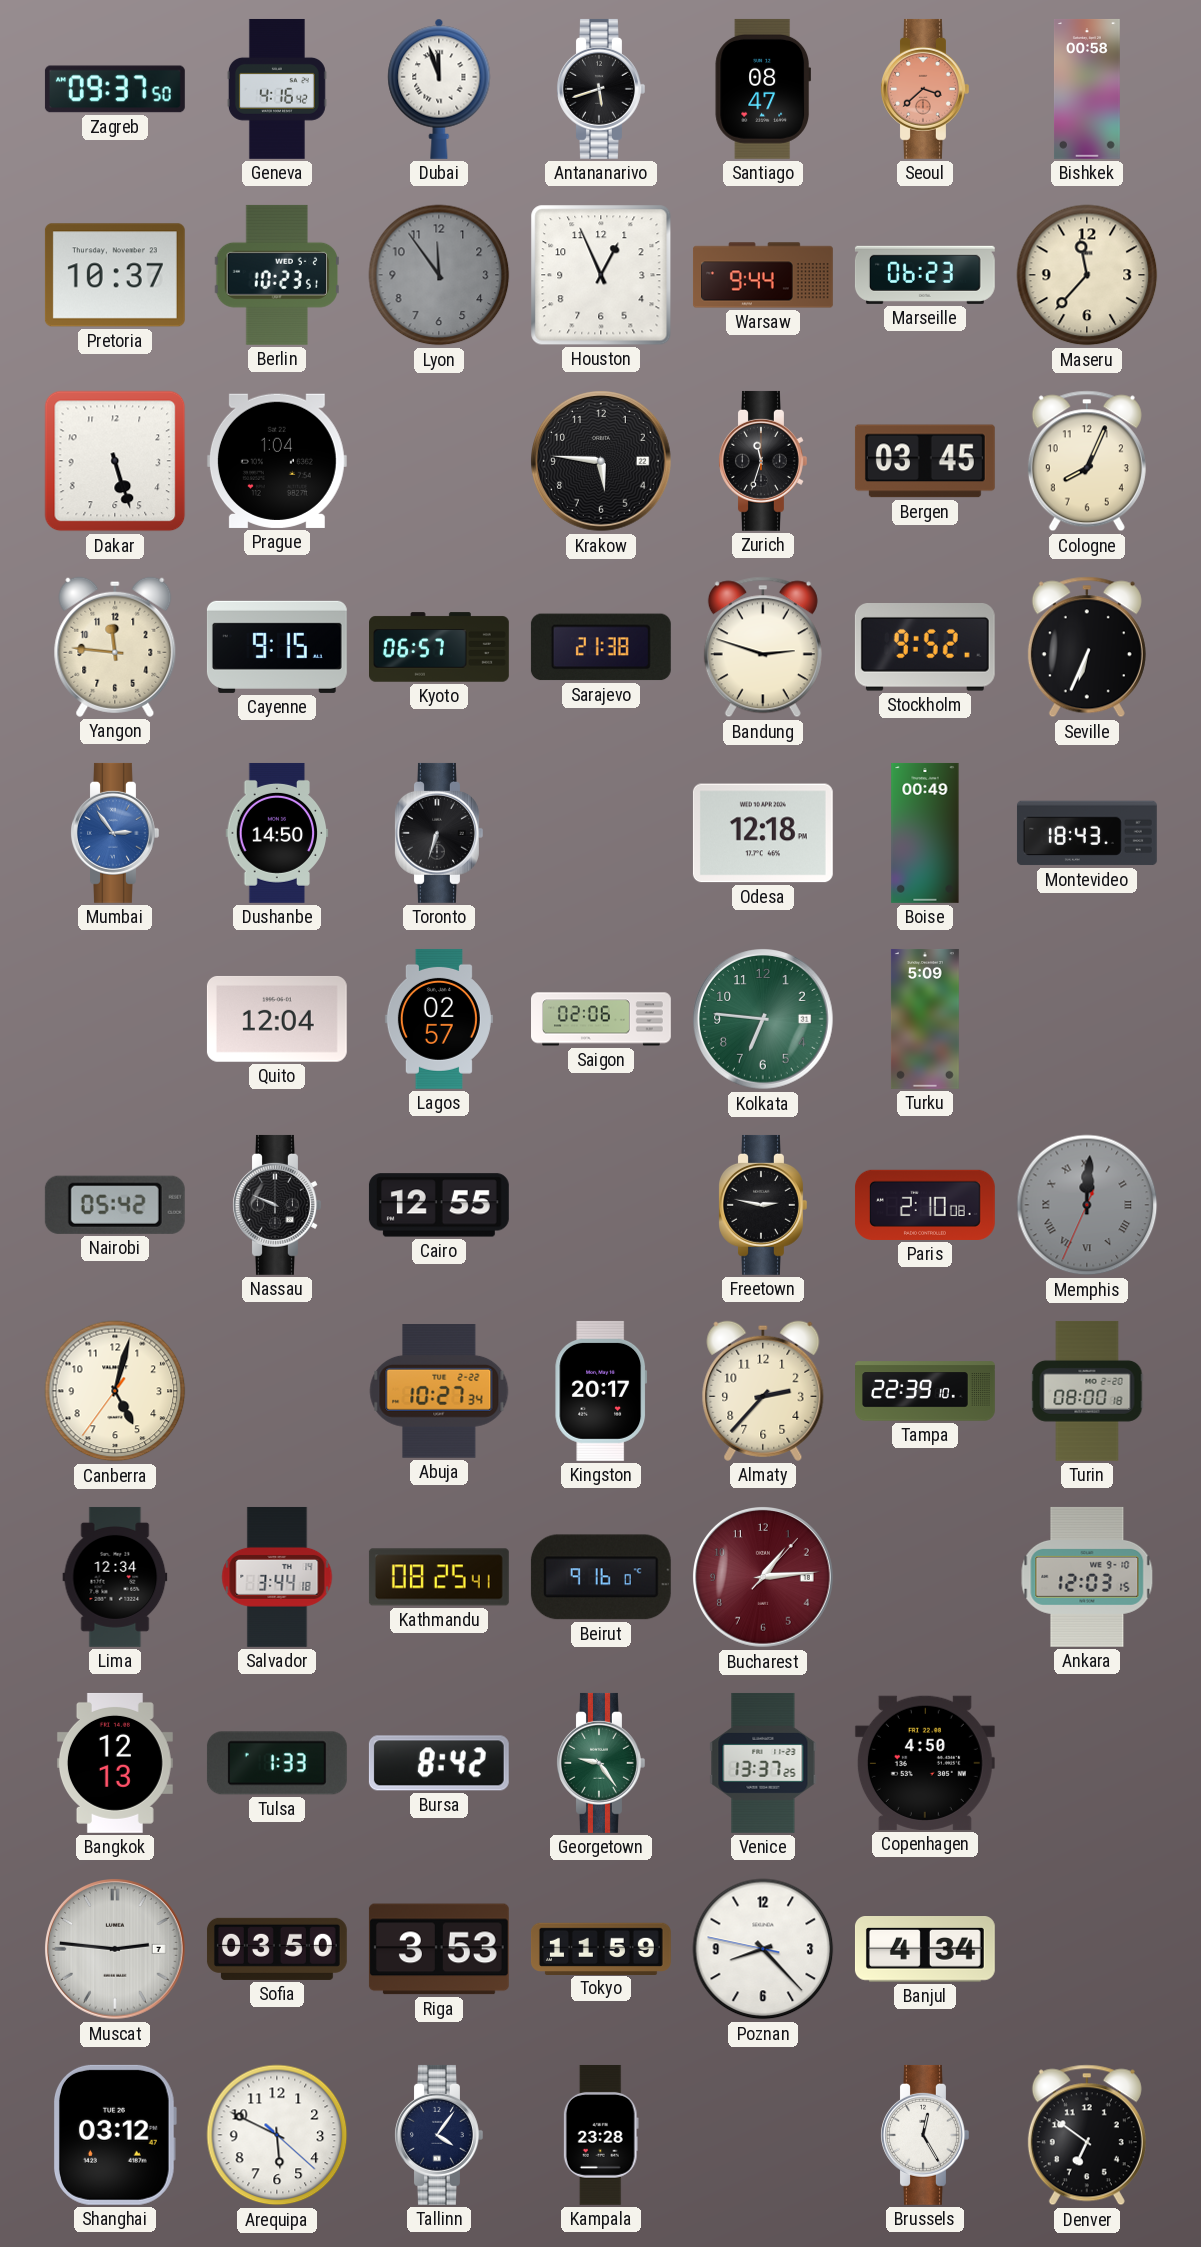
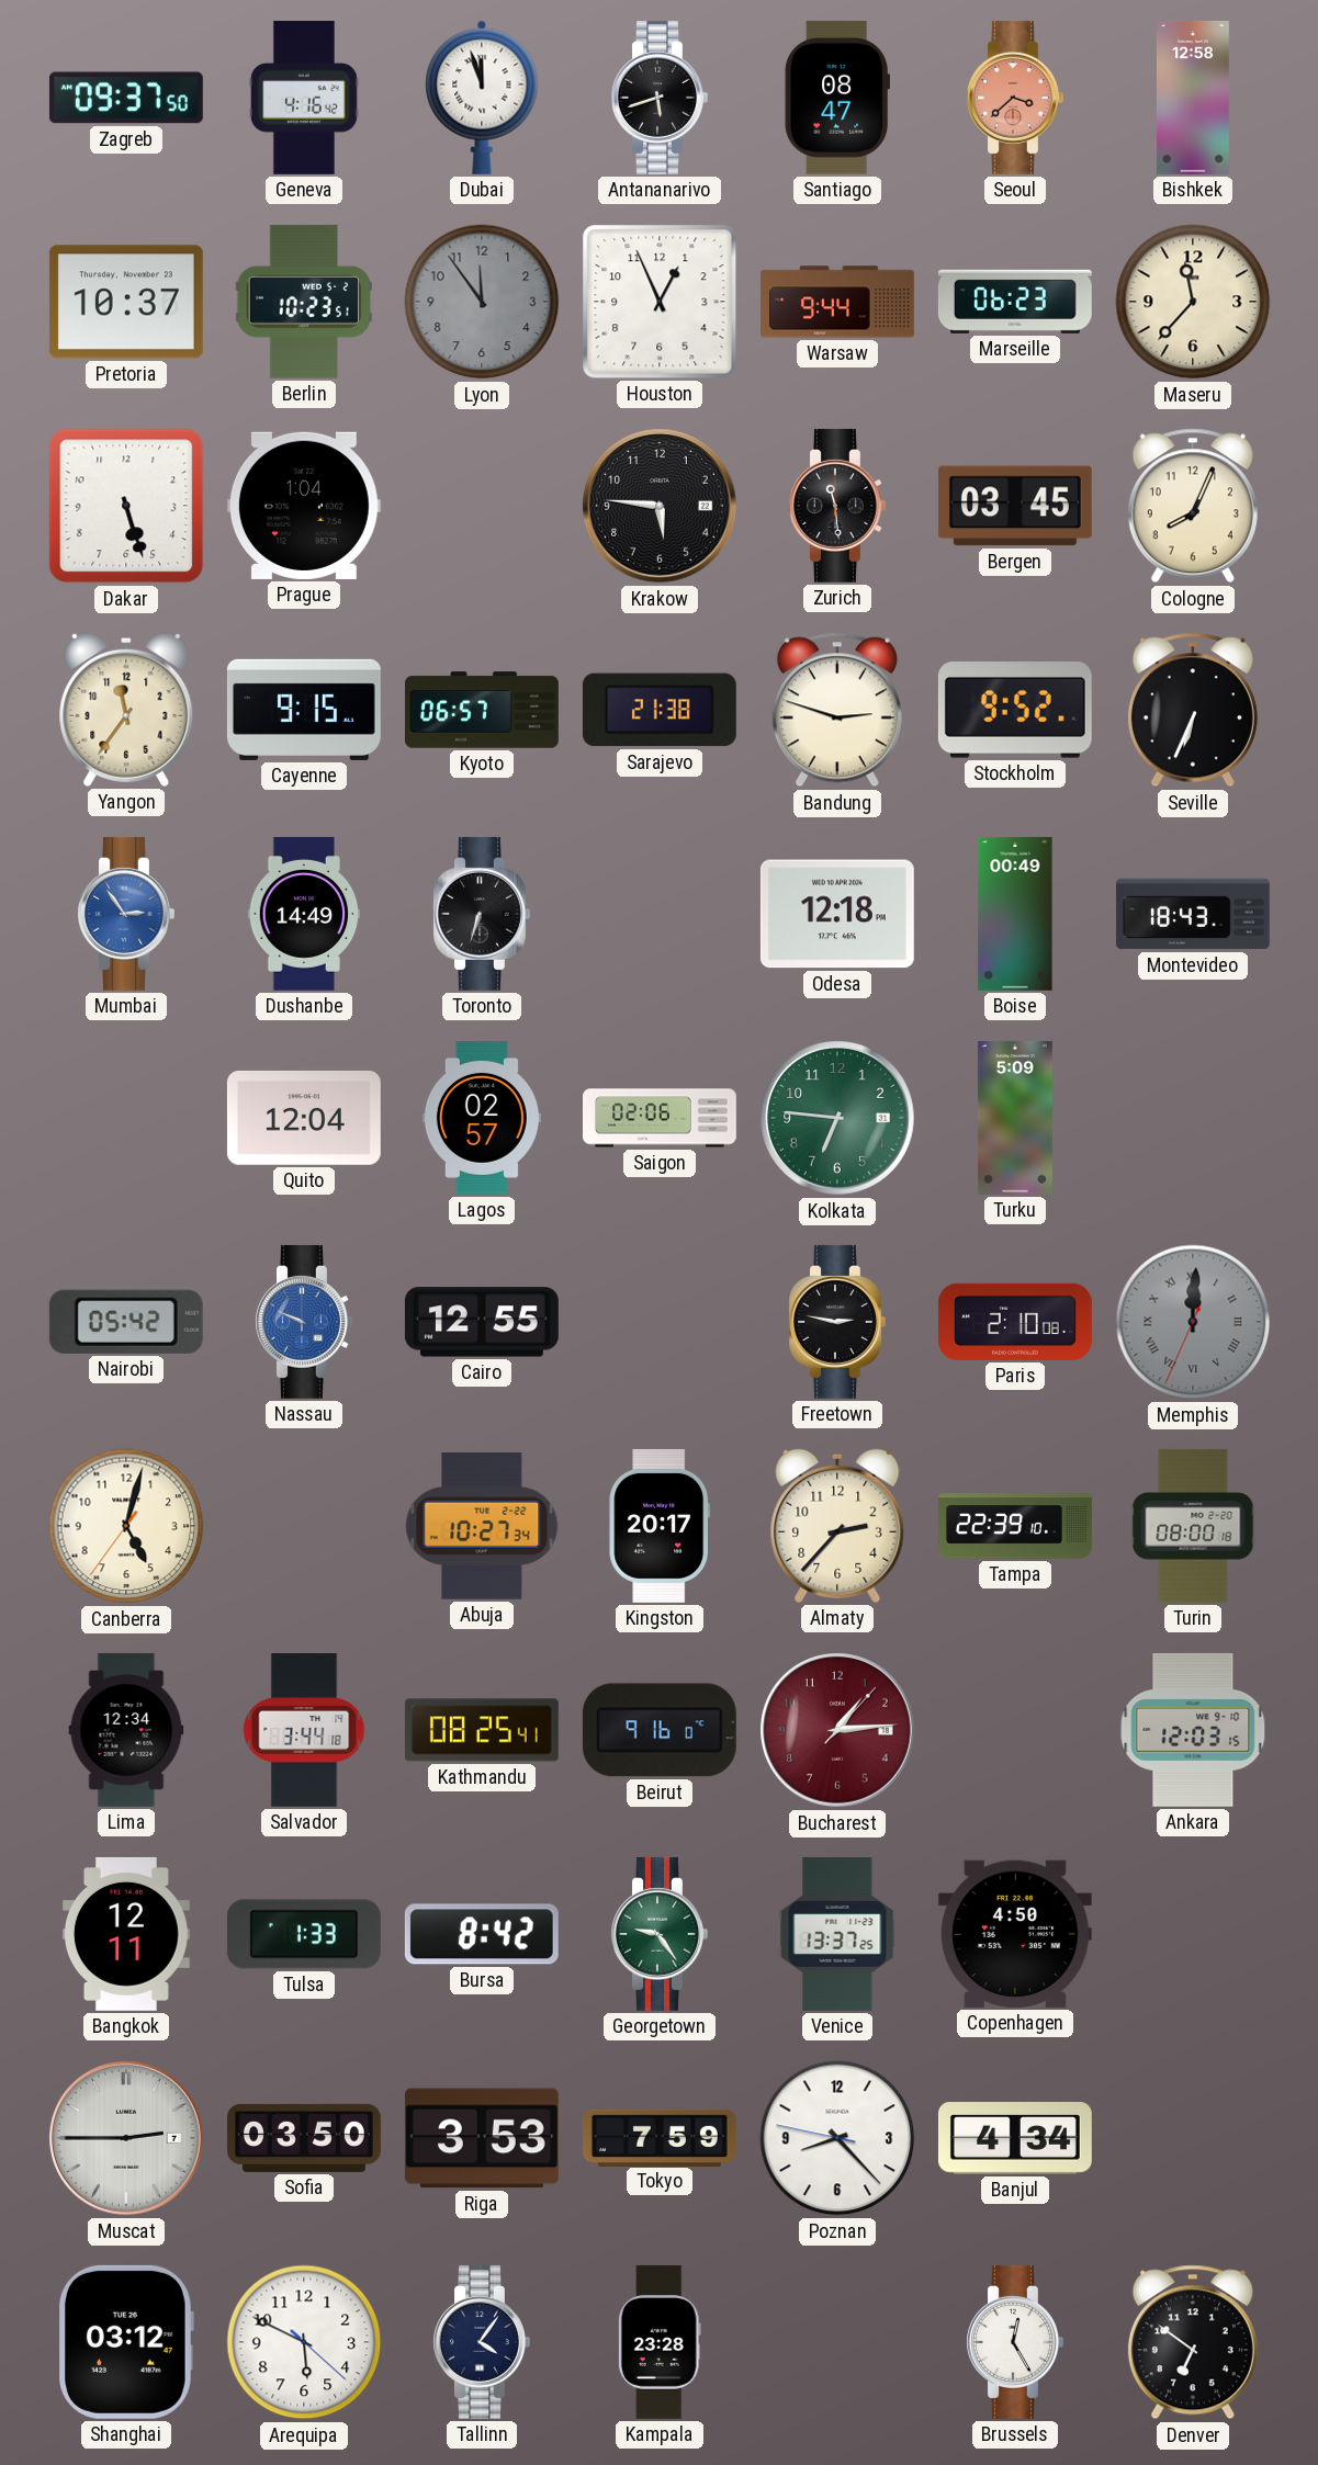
Bishkek: 00:58 -> 12:58
Zurich: 11:33 -> 11:29
Yangon: 11:46 -> 11:36
Dushanbe: 14:50 -> 14:49
Nassau dial: black -> blue
Bangkok: 12:13 -> 12:11
Muscat: 2:46 -> 2:45
Tokyo: 11:59 -> 7:59
